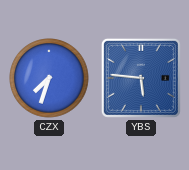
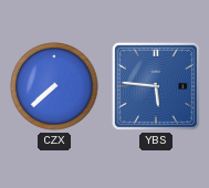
CZX: 7:33 -> 7:38
